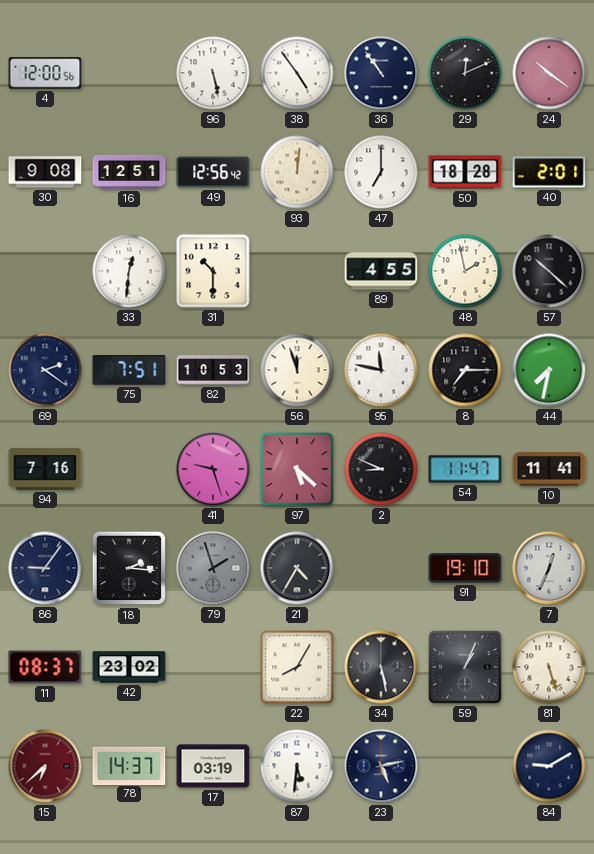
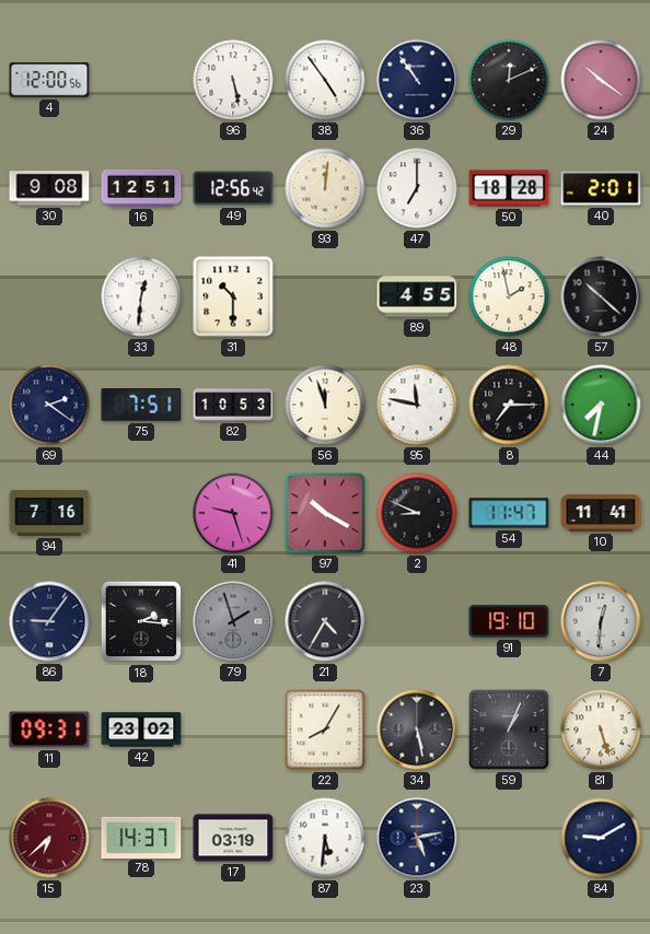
97: 5:22 -> 10:20
7: 12:34 -> 12:31
11: 08:37 -> 09:31
